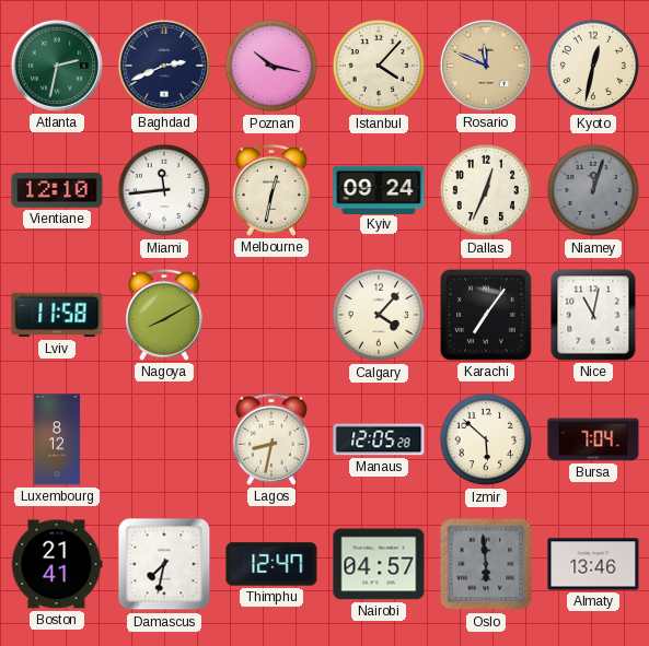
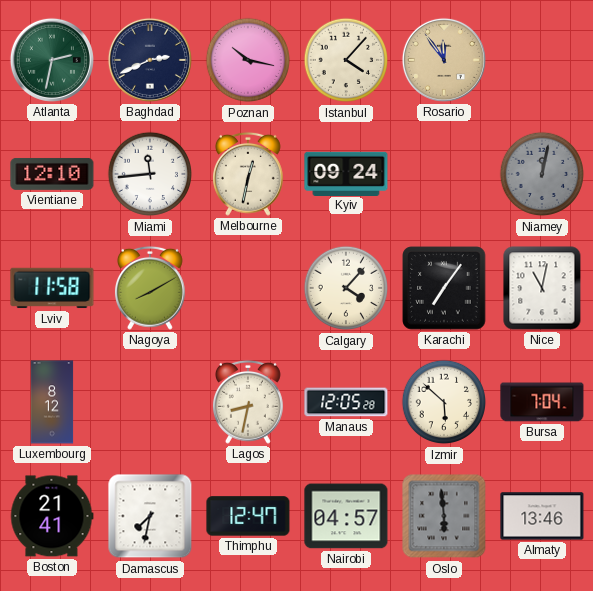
Rosario: 11:49 -> 11:54
Kyoto: 12:32 -> none
Dallas: 12:34 -> none
Niamey: 12:03 -> 12:02
